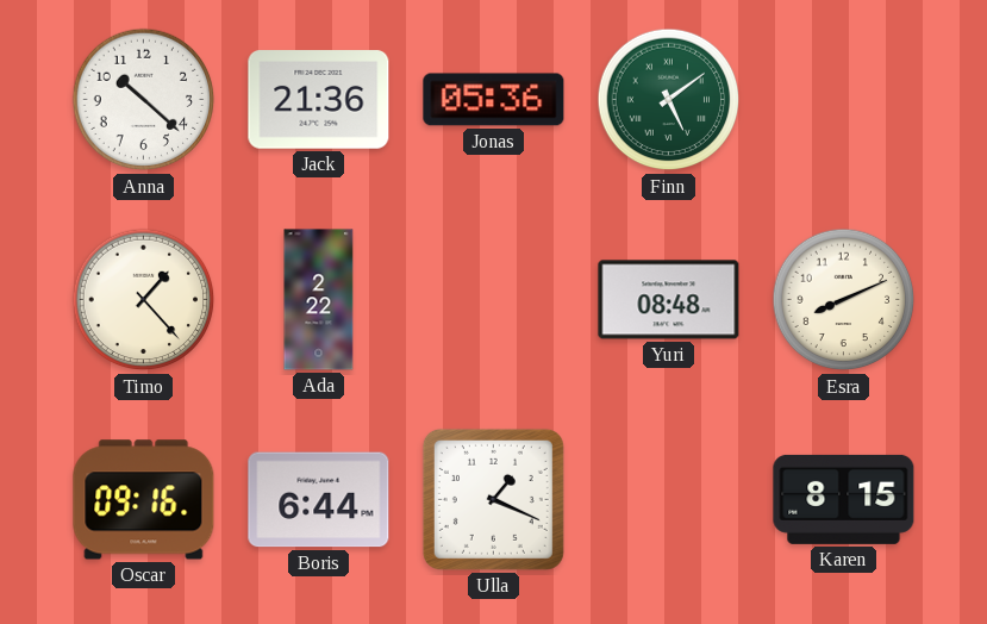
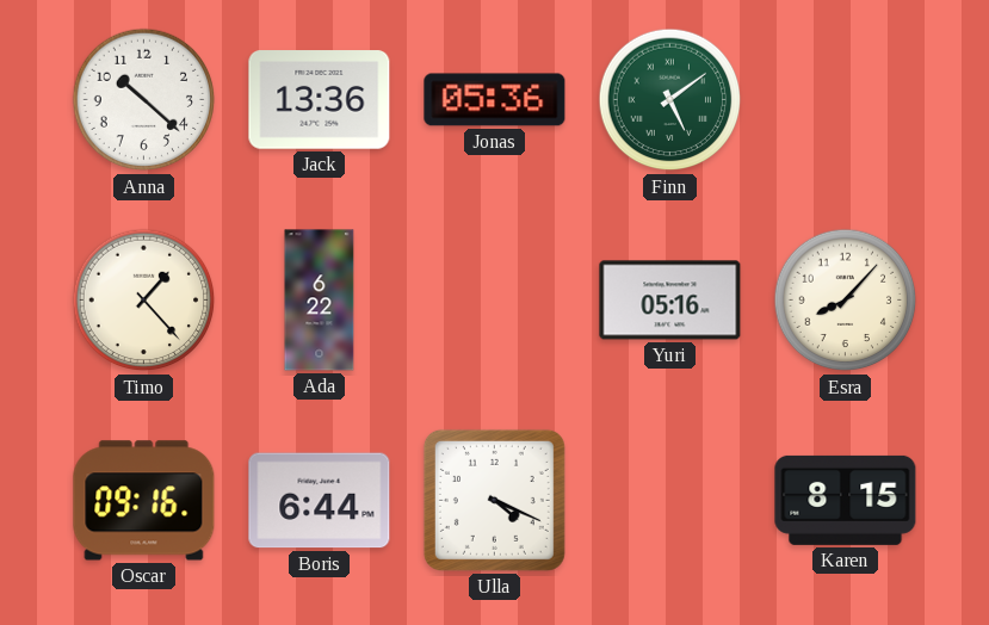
Jack: 21:36 -> 13:36
Ada: 2:22 -> 6:22
Yuri: 08:48 -> 05:16
Esra: 8:11 -> 8:07
Ulla: 1:19 -> 4:19
